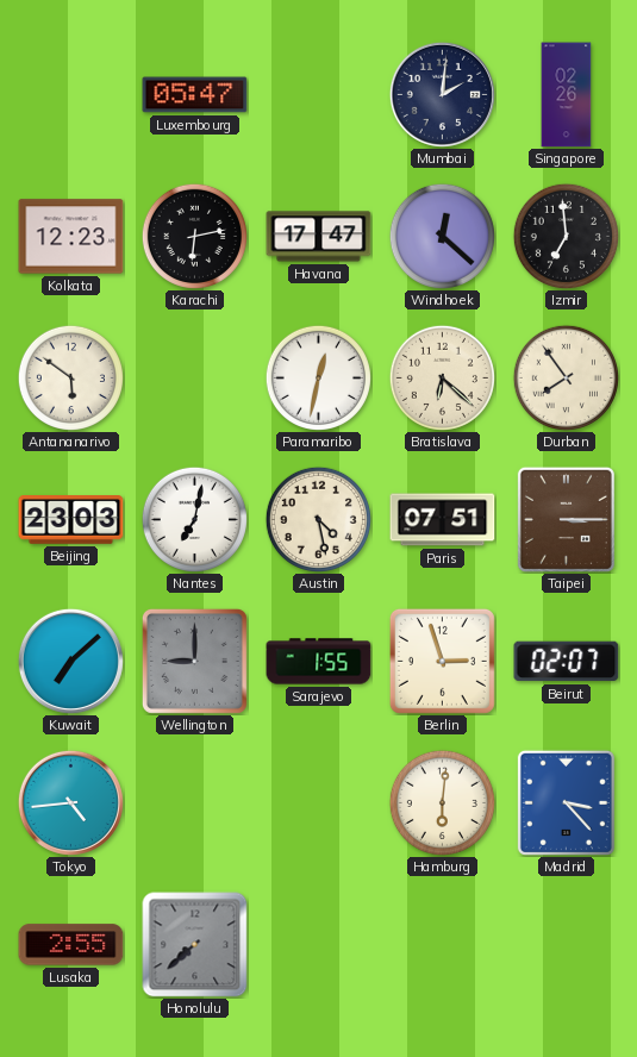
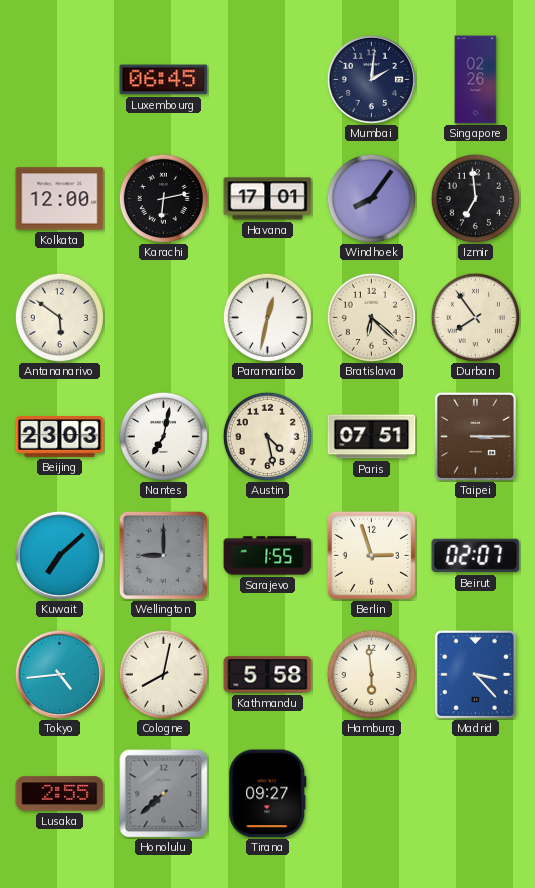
Luxembourg: 05:47 -> 06:45
Kolkata: 12:23 -> 12:00
Havana: 17:47 -> 17:01
Windhoek: 12:22 -> 8:06
Cologne: none -> 8:02
Kathmandu: none -> 5:58
Hamburg: 6:01 -> 5:59
Tirana: none -> 09:27
